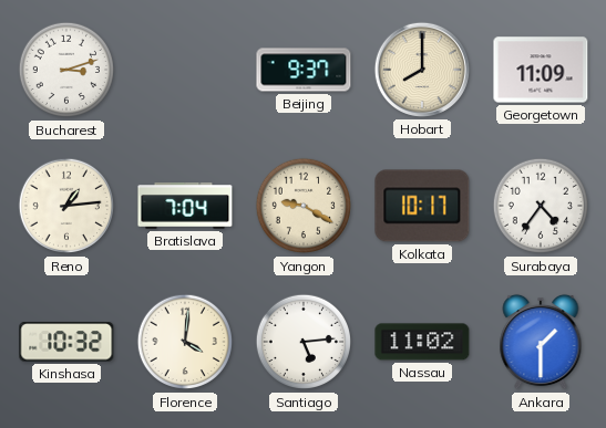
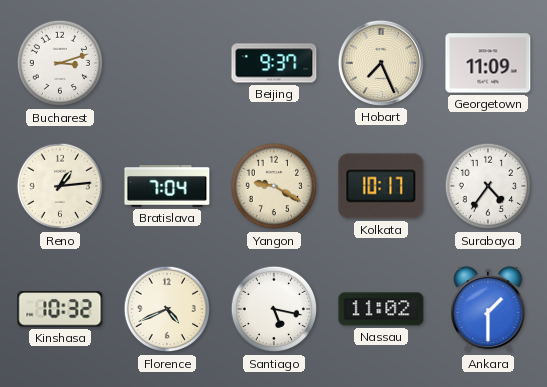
Hobart: 8:00 -> 7:26
Florence: 4:01 -> 4:41
Santiago: 5:14 -> 5:17
